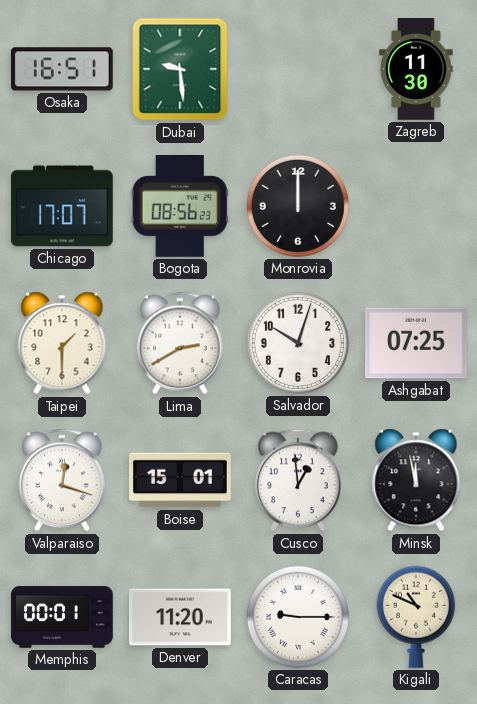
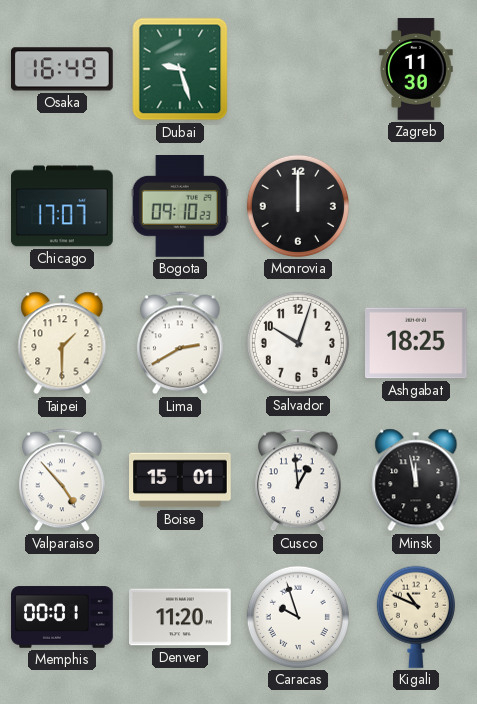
Osaka: 16:51 -> 16:49
Dubai: 9:29 -> 9:27
Bogota: 08:56 -> 09:10
Ashgabat: 07:25 -> 18:25
Valparaiso: 12:18 -> 4:53
Caracas: 9:15 -> 9:57
